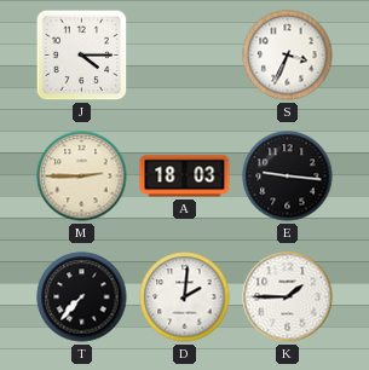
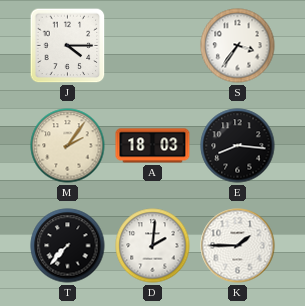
S: 3:34 -> 3:36
M: 2:45 -> 2:06
E: 9:16 -> 8:16
